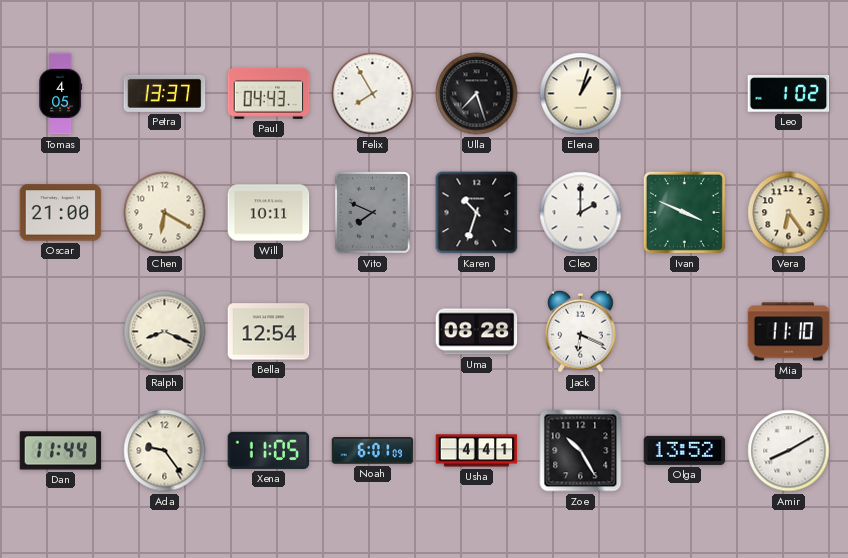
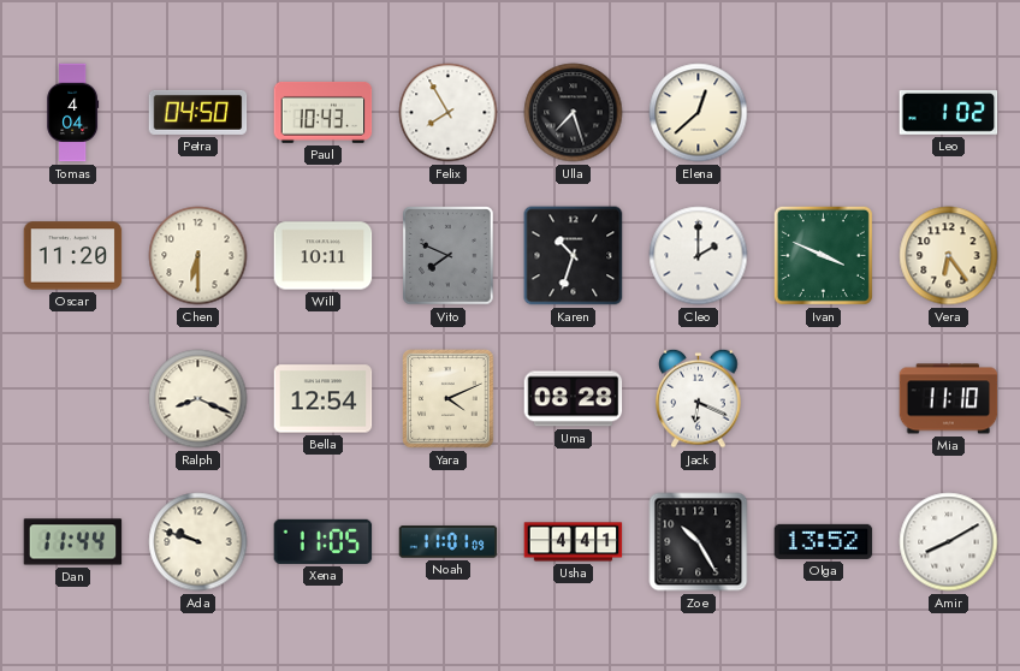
Tomas: 4:05 -> 4:04
Petra: 13:37 -> 04:50
Paul: 04:43 -> 10:43
Elena: 1:03 -> 12:38
Oscar: 21:00 -> 11:20
Chen: 6:20 -> 6:30
Yara: none -> 4:11
Ada: 9:24 -> 9:48
Noah: 6:01 -> 11:01
